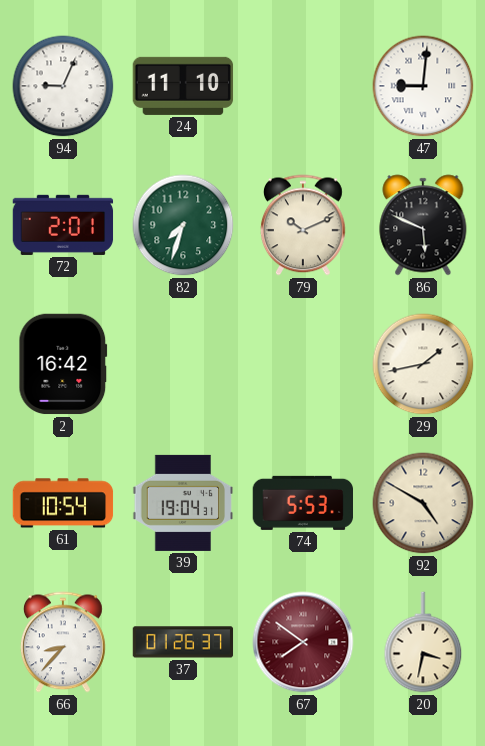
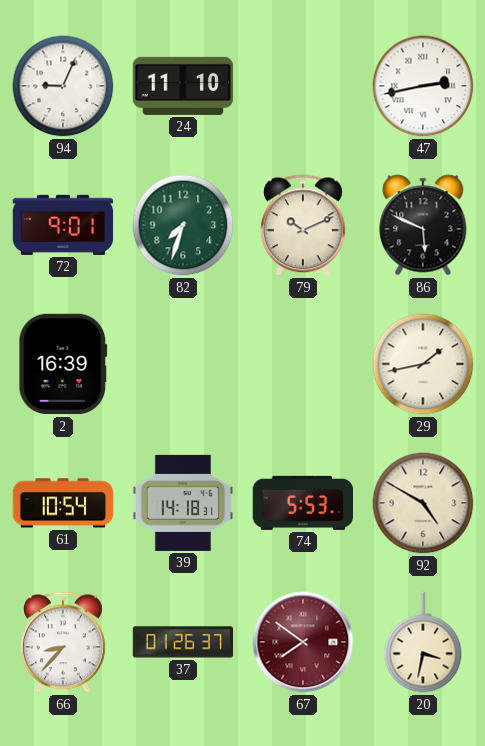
47: 9:01 -> 2:43
72: 2:01 -> 9:01
2: 16:42 -> 16:39
39: 19:04 -> 14:18
